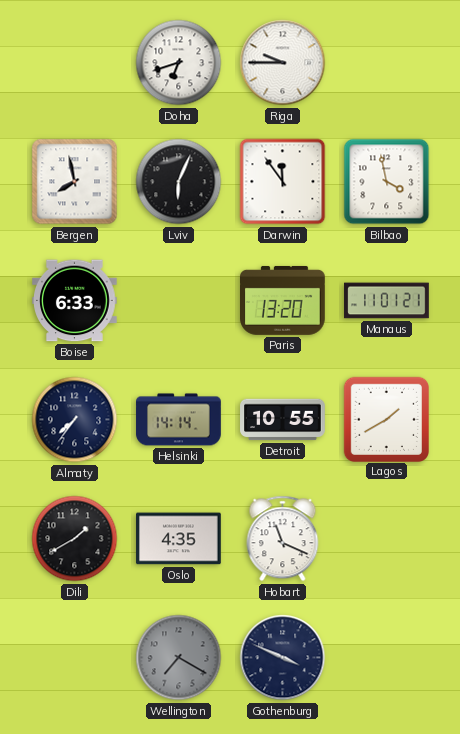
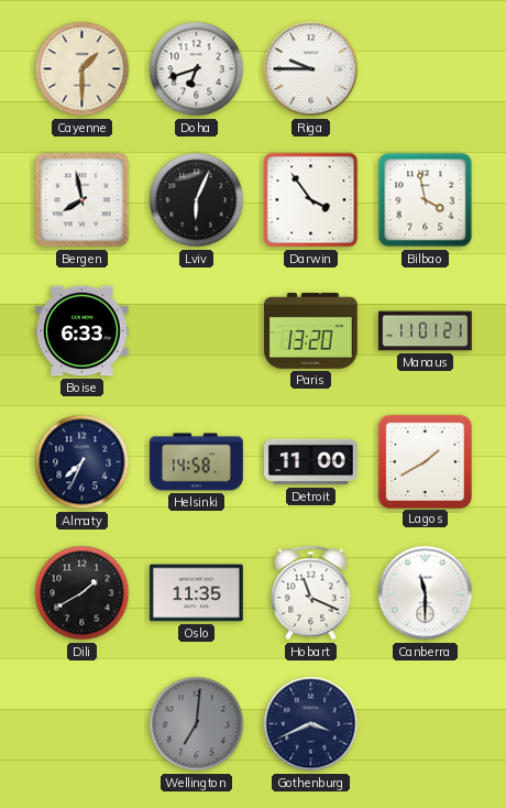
Cayenne: none -> 1:30
Darwin: 11:54 -> 3:54
Almaty: 7:36 -> 7:34
Helsinki: 14:14 -> 14:58
Detroit: 10:55 -> 11:00
Oslo: 4:35 -> 11:35
Canberra: none -> 11:30
Wellington: 7:20 -> 7:01
Gothenburg: 3:49 -> 3:41
